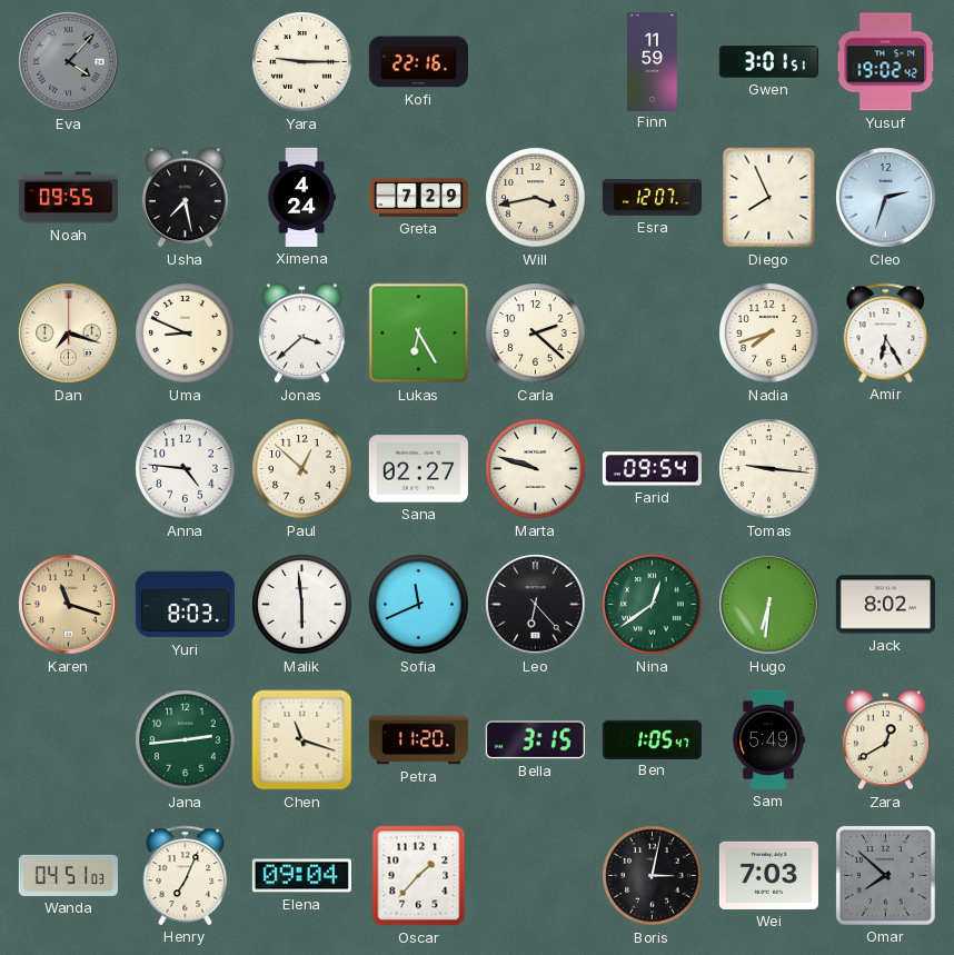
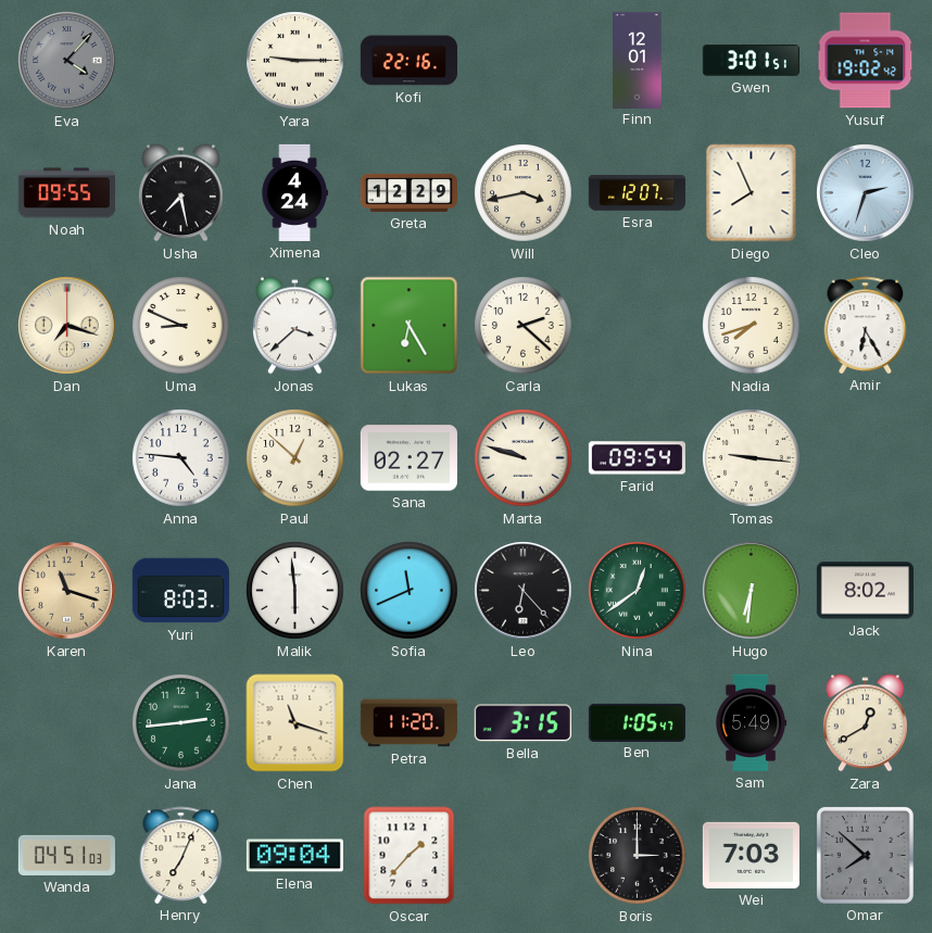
Finn: 11:59 -> 12:01
Greta: 7:29 -> 12:29
Boris: 3:02 -> 3:00
